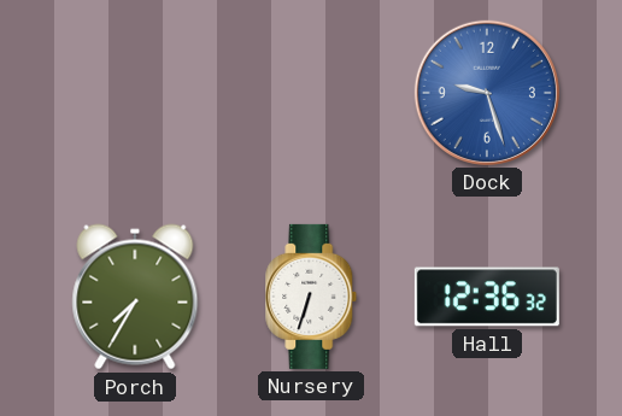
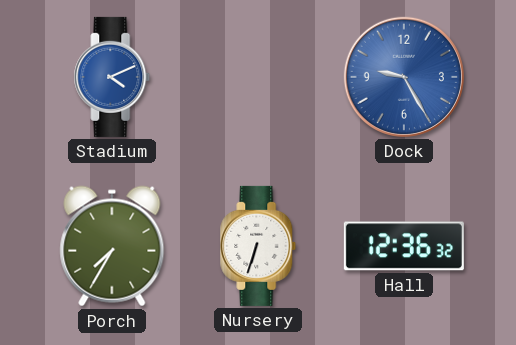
Stadium: none -> 4:11
Dock: 9:27 -> 9:25
